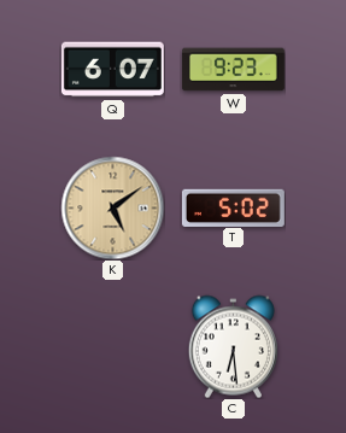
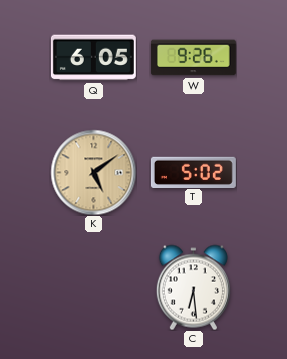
Q: 6:07 -> 6:05
W: 9:23 -> 9:26
